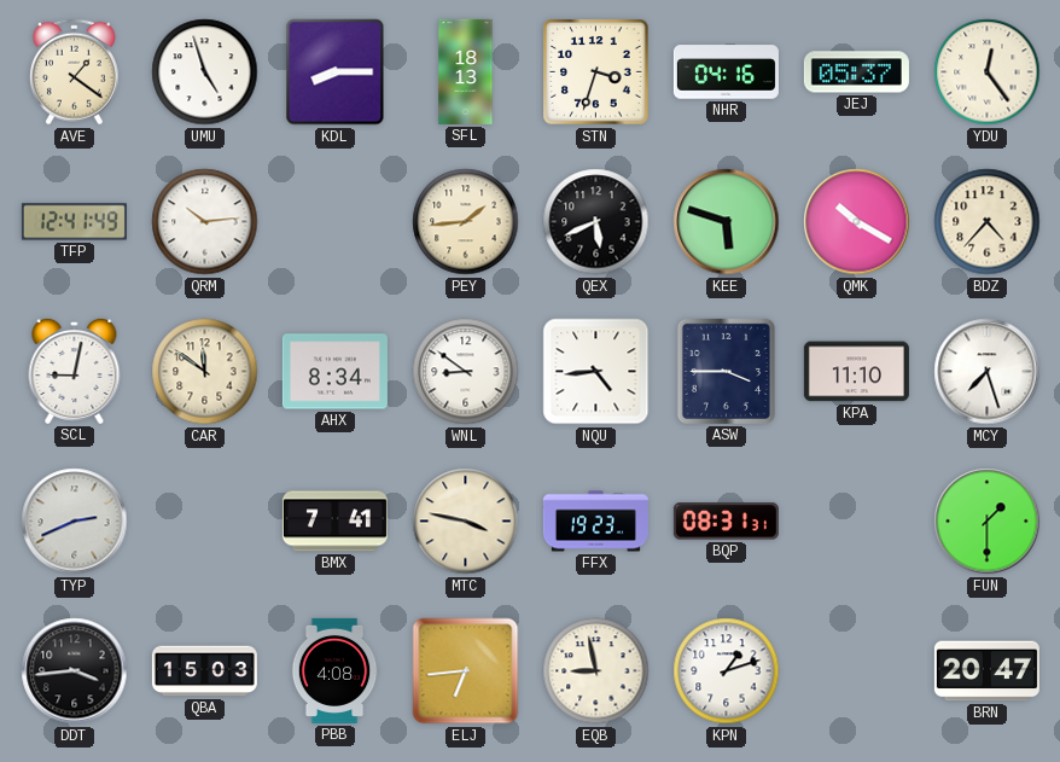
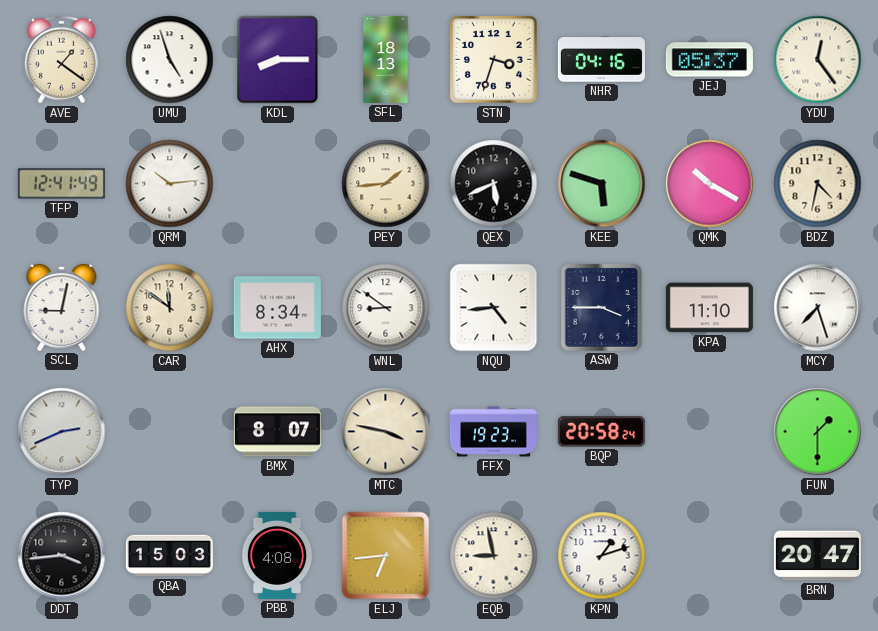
BDZ: 4:37 -> 4:32
BMX: 7:41 -> 8:07
BQP: 08:31 -> 20:58
